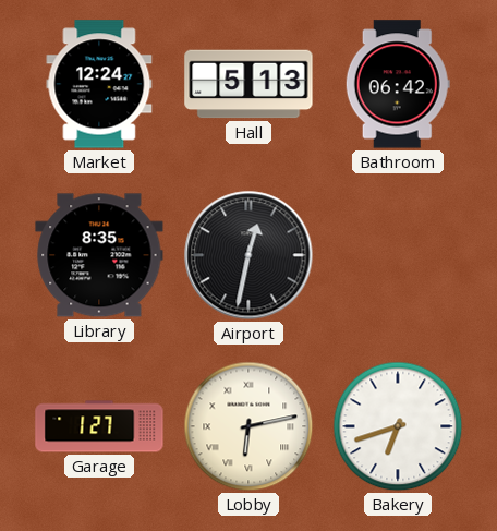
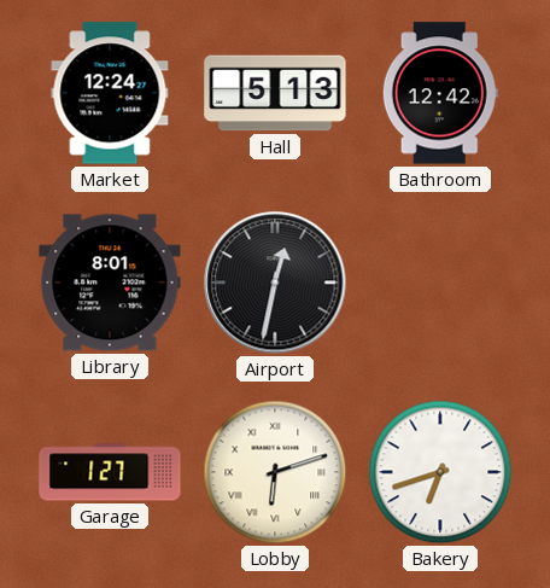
Bathroom: 06:42 -> 12:42
Library: 8:35 -> 8:01
Lobby: 6:13 -> 6:12
